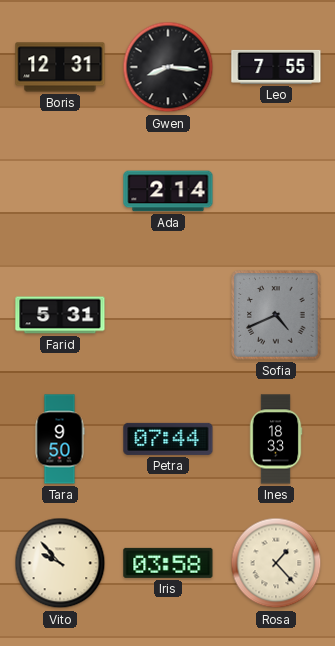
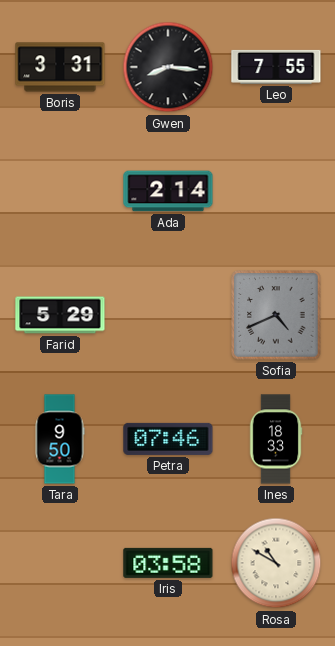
Boris: 12:31 -> 3:31
Farid: 5:31 -> 5:29
Petra: 07:44 -> 07:46
Vito: 9:53 -> none
Rosa: 1:23 -> 10:50
